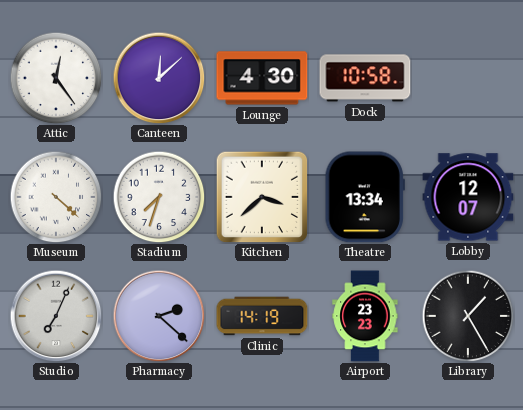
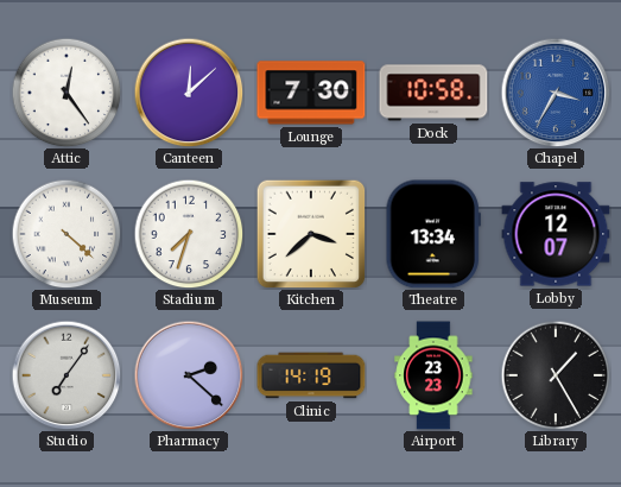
Lounge: 4:30 -> 7:30
Chapel: none -> 3:35
Studio: 7:04 -> 7:06
